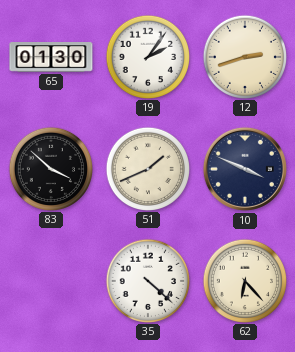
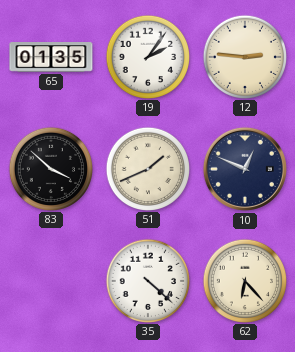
65: 01:30 -> 01:35
12: 2:42 -> 2:46
10: 3:49 -> 12:49
